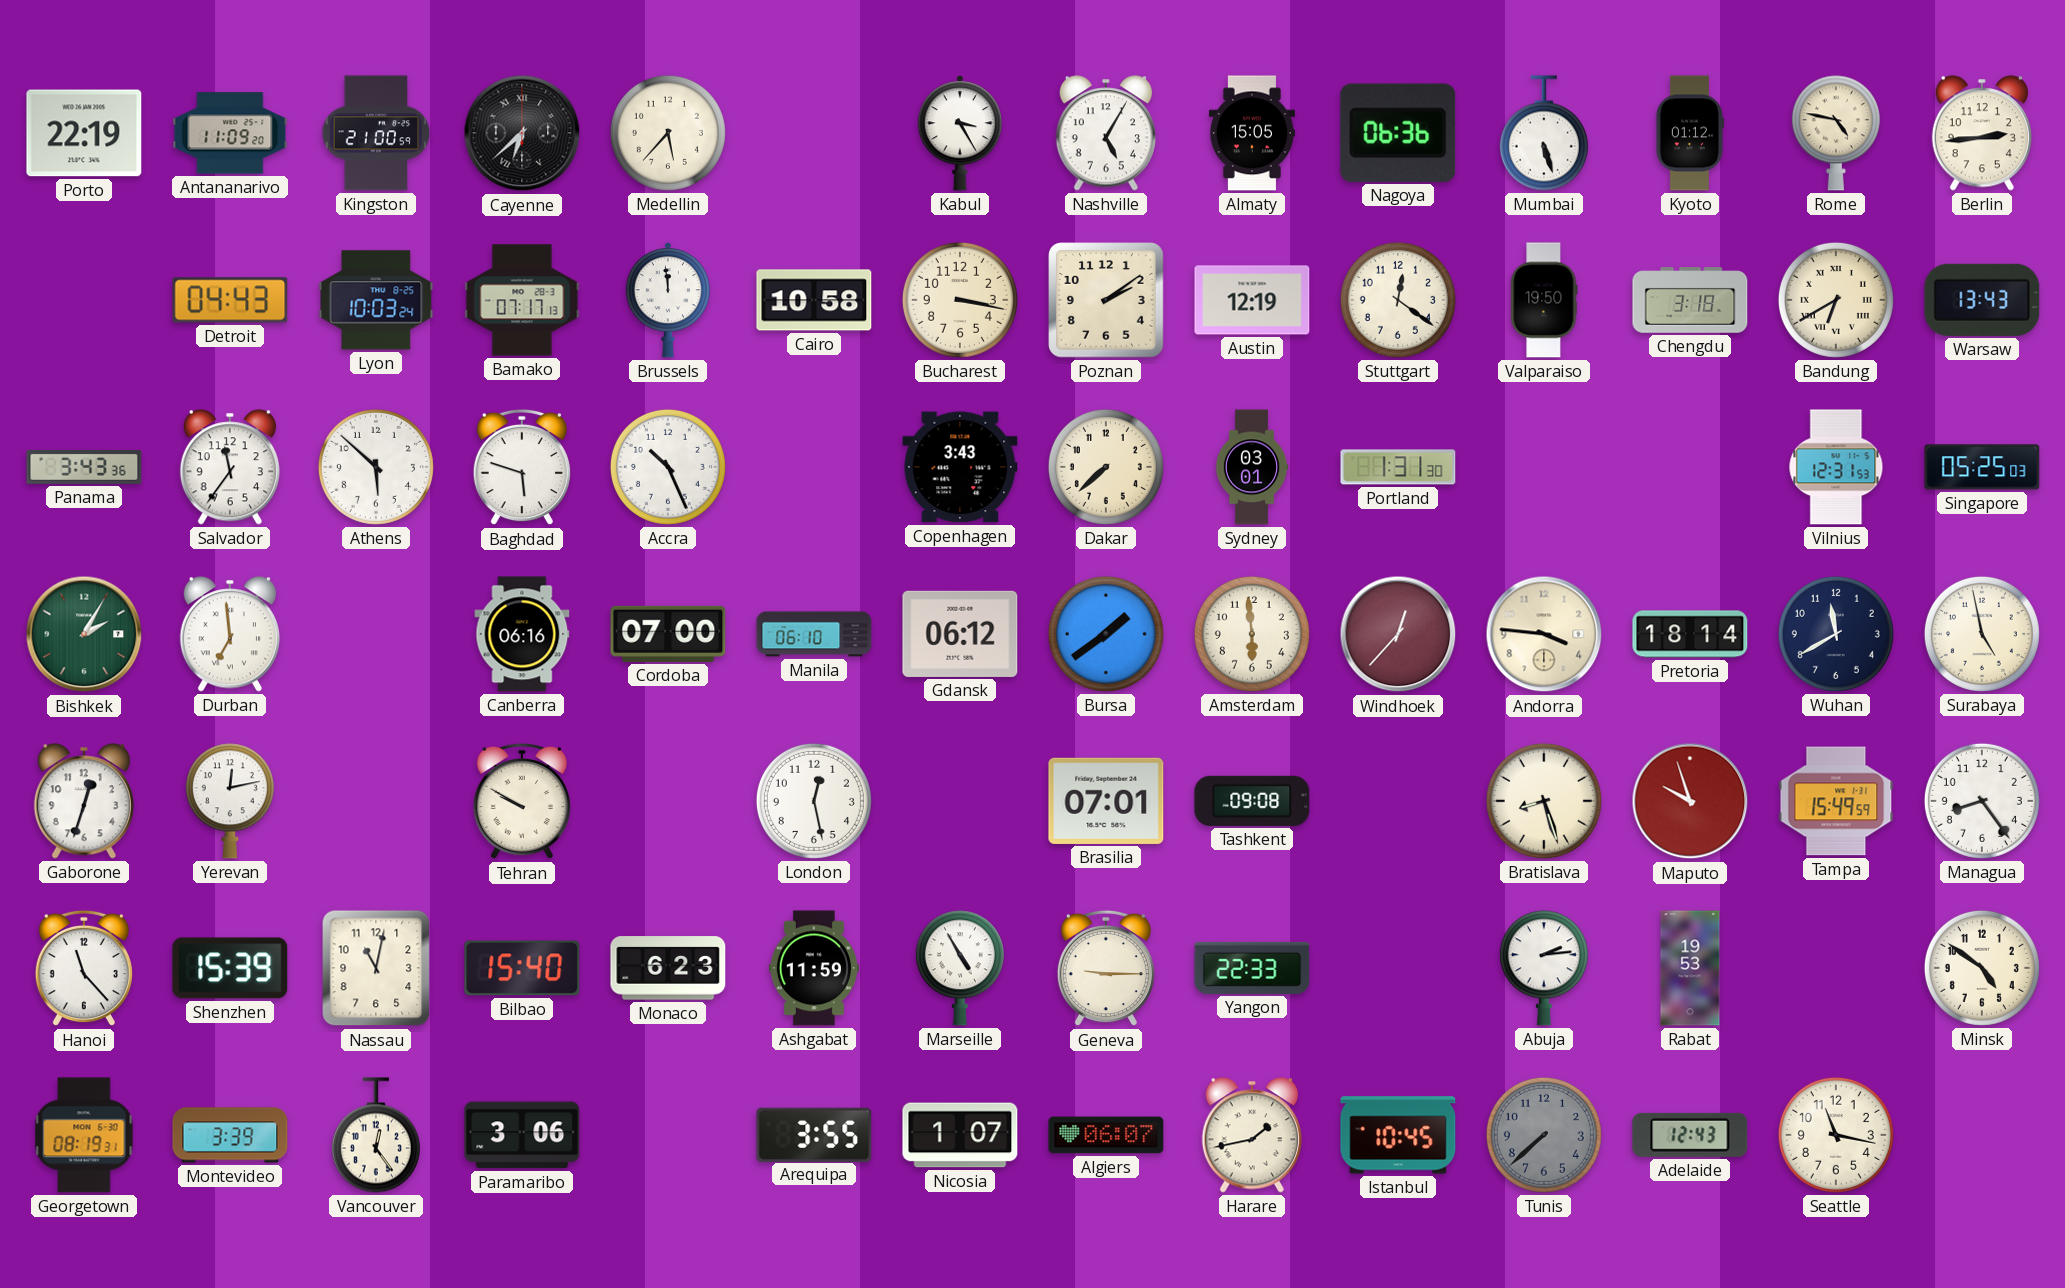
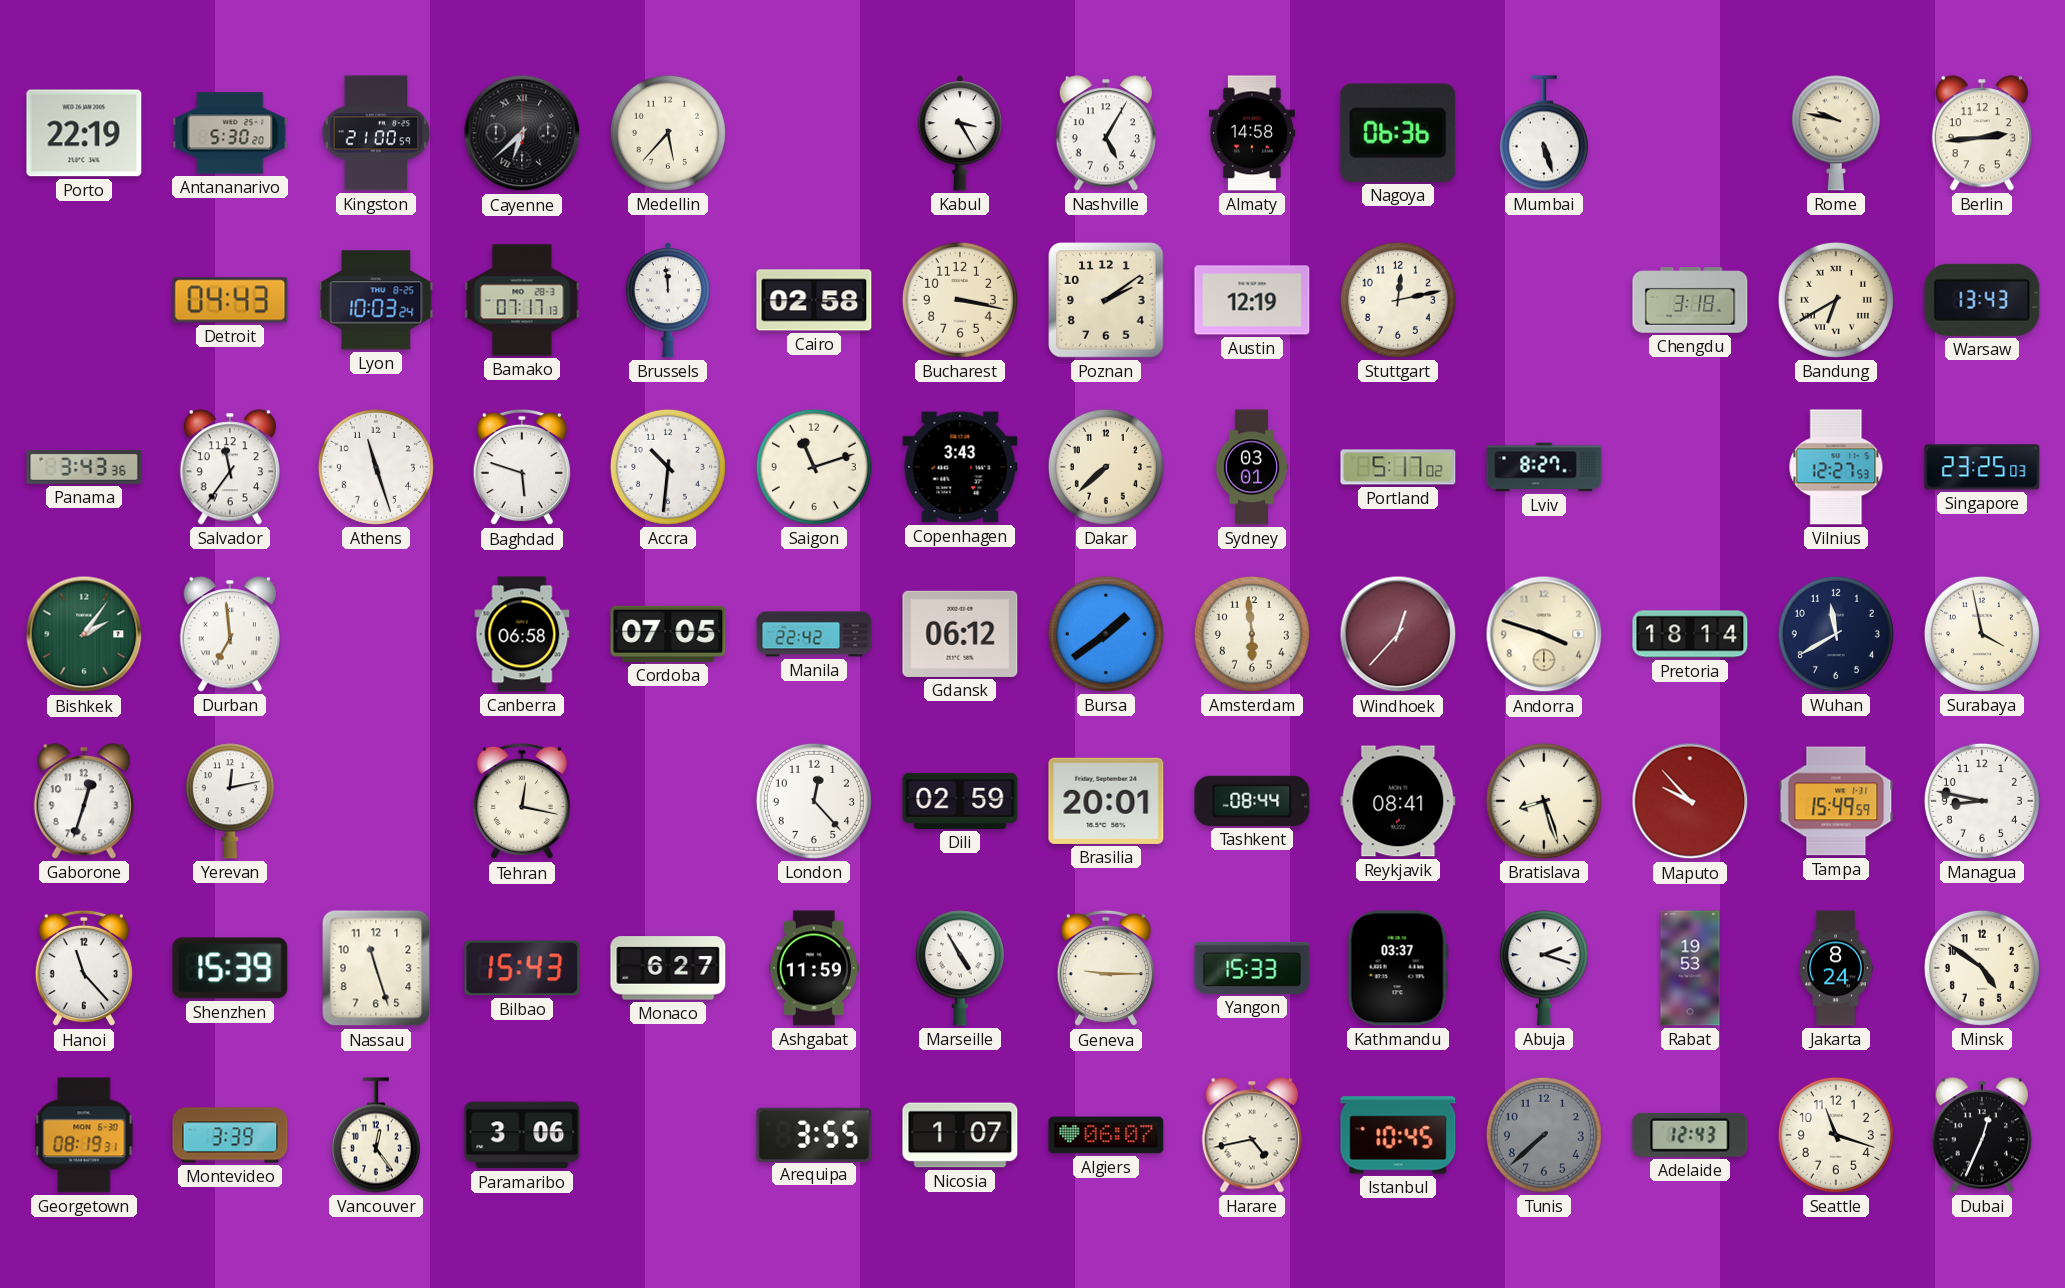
Antananarivo: 11:09 -> 5:30
Almaty: 15:05 -> 14:58
Kyoto: 01:12 -> none
Rome: 4:47 -> 9:47
Cairo: 10:58 -> 02:58
Stuttgart: 12:21 -> 12:13
Valparaiso: 19:50 -> none
Athens: 5:52 -> 11:27
Accra: 10:26 -> 10:31
Saigon: none -> 11:12
Portland: 1:31 -> 5:17
Lviv: none -> 8:27
Vilnius: 12:31 -> 12:27
Singapore: 05:25 -> 23:25
Bishkek: 2:05 -> 2:06
Canberra: 06:16 -> 06:58
Cordoba: 07:00 -> 07:05
Manila: 06:10 -> 22:42
Andorra: 3:46 -> 3:48
Surabaya: 4:58 -> 3:58
Tehran: 9:50 -> 12:17
London: 12:28 -> 12:23
Dili: none -> 02:59
Brasilia: 07:01 -> 20:01
Tashkent: 09:08 -> 08:44
Reykjavik: none -> 08:41
Maputo: 9:57 -> 9:53
Managua: 8:24 -> 8:47
Nassau: 11:02 -> 11:27
Bilbao: 15:40 -> 15:43
Monaco: 6:23 -> 6:27
Yangon: 22:33 -> 15:33
Kathmandu: none -> 03:37
Abuja: 2:14 -> 2:18
Jakarta: none -> 8:24
Harare: 1:43 -> 4:43
Seattle: 11:17 -> 11:18
Dubai: none -> 12:34
